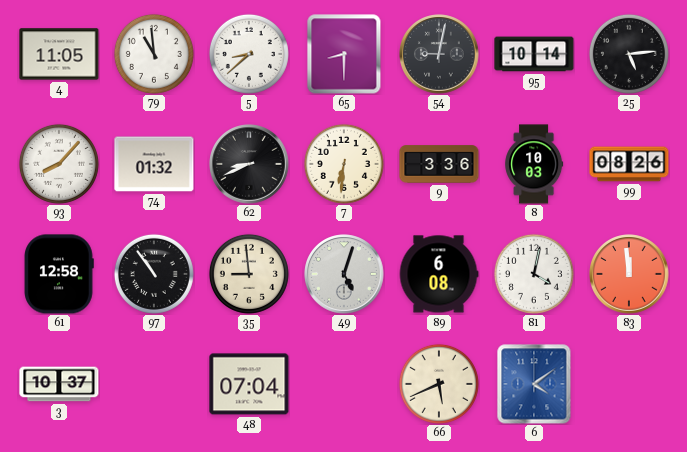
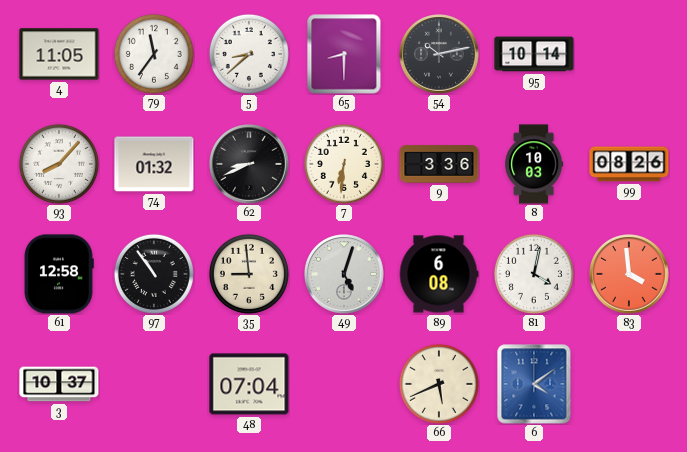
79: 10:59 -> 11:36
54: 9:02 -> 10:13
25: 5:14 -> none
83: 11:59 -> 3:59
